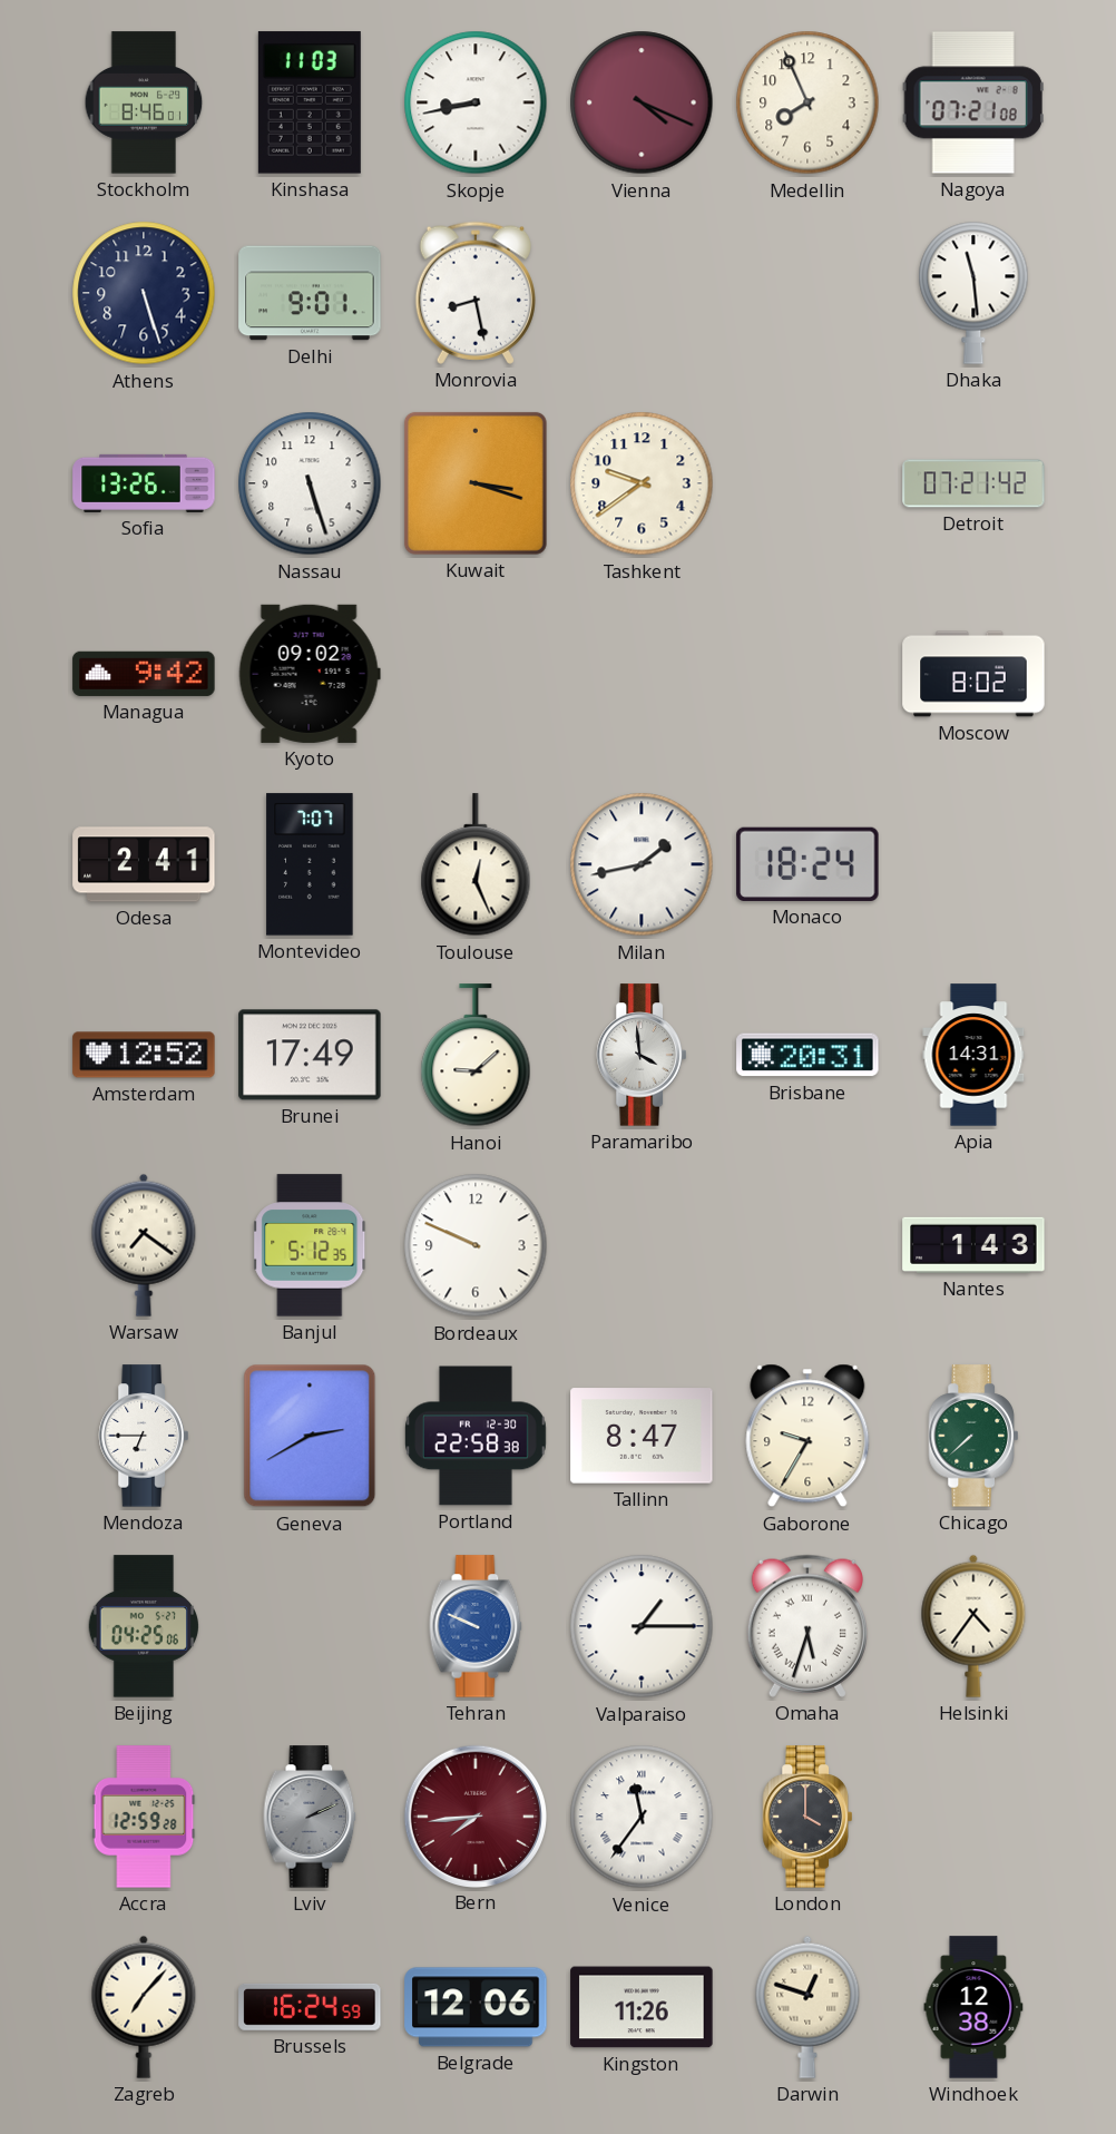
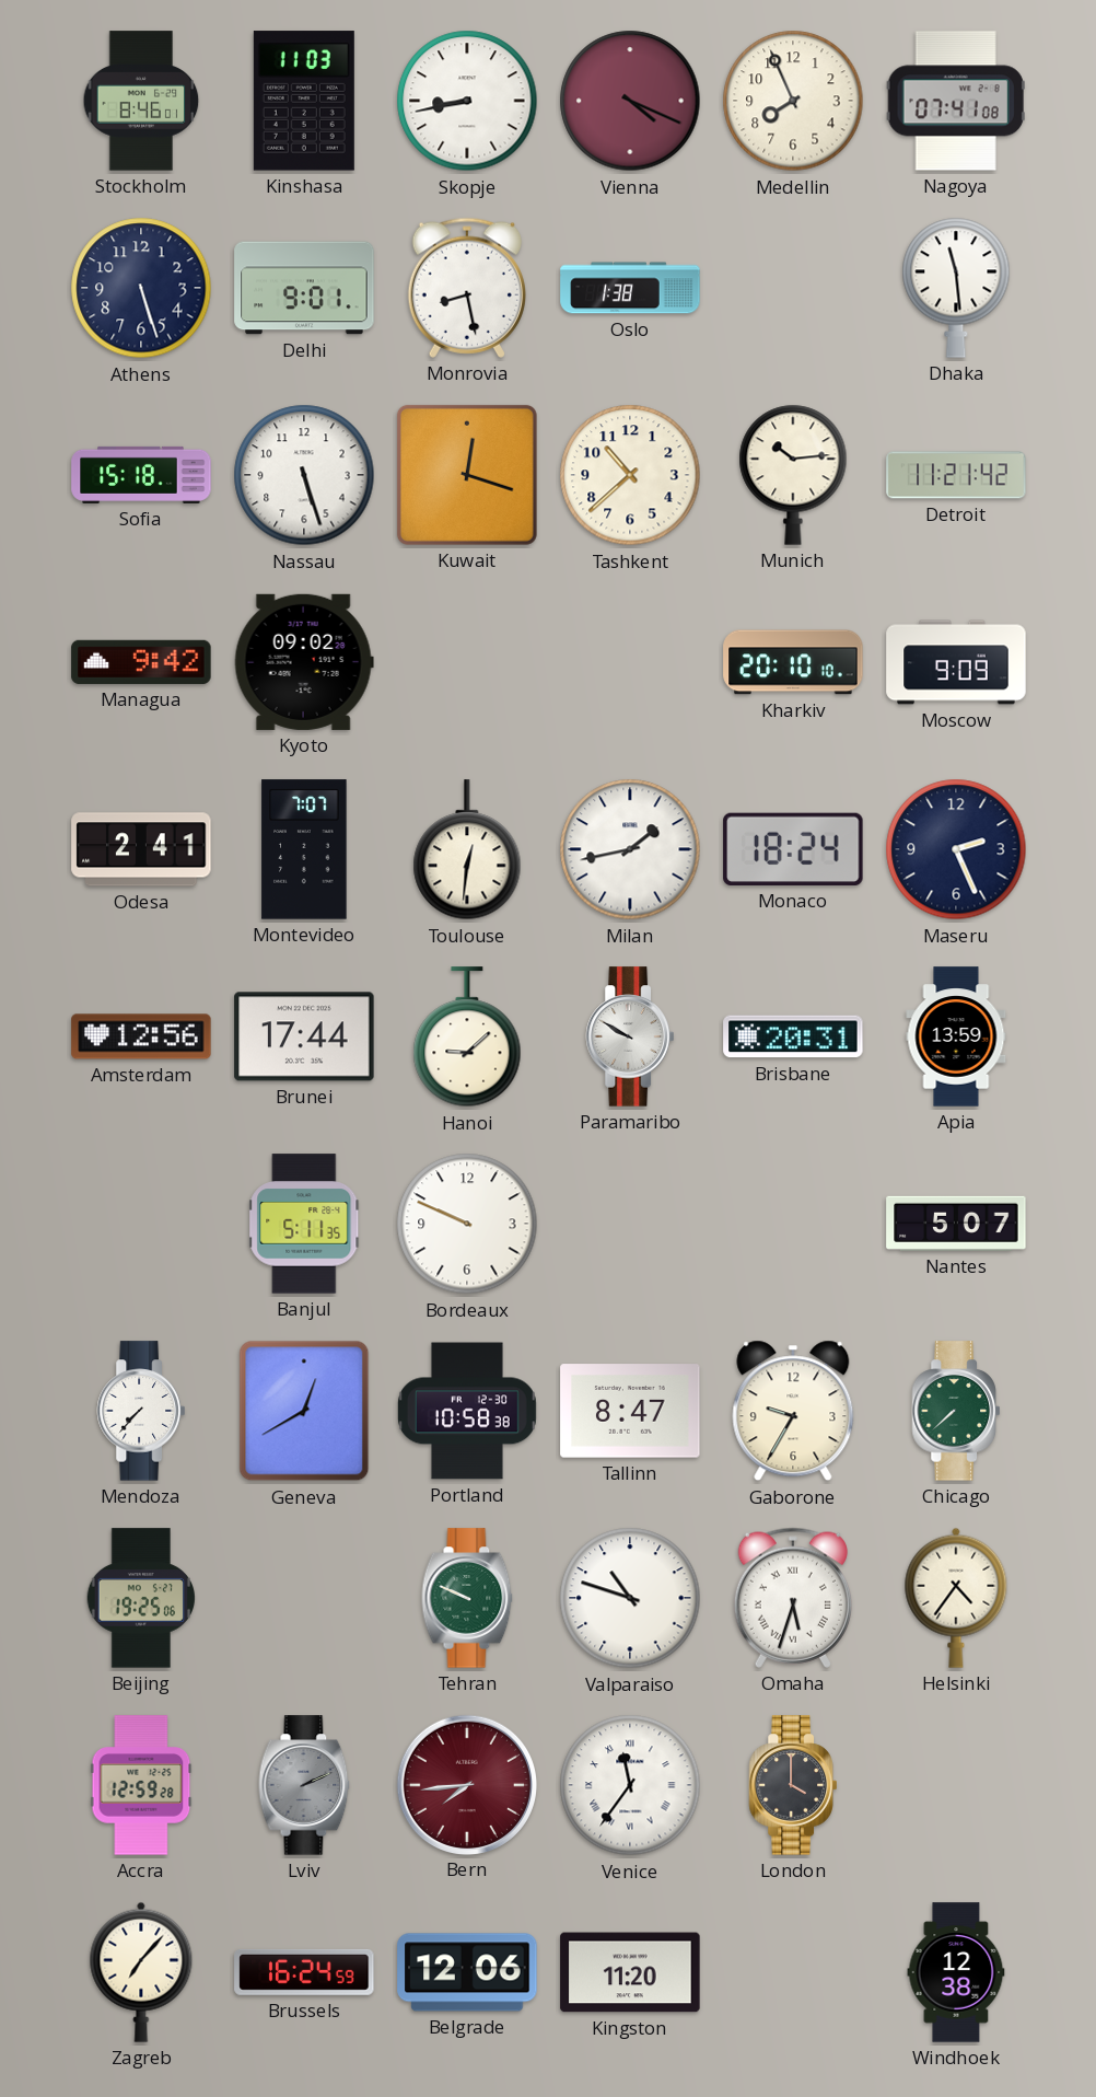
Nagoya: 07:21 -> 07:41
Oslo: none -> 1:38
Sofia: 13:26 -> 15:18
Kuwait: 3:18 -> 12:18
Tashkent: 9:39 -> 10:38
Munich: none -> 10:14
Detroit: 07:21 -> 11:21
Kharkiv: none -> 20:10
Moscow: 8:02 -> 9:09
Toulouse: 12:26 -> 12:31
Maseru: none -> 2:26
Amsterdam: 12:52 -> 12:56
Brunei: 17:49 -> 17:44
Paramaribo: 3:59 -> 9:50
Apia: 14:31 -> 13:59
Warsaw: 7:21 -> none
Banjul: 5:12 -> 5:11
Nantes: 1:43 -> 5:07
Mendoza: 6:45 -> 7:37
Geneva: 2:40 -> 12:40
Portland: 22:58 -> 10:58
Beijing: 04:25 -> 19:25
Tehran dial: blue -> green
Valparaiso: 1:15 -> 10:48
Kingston: 11:26 -> 11:20
Darwin: 12:48 -> none
